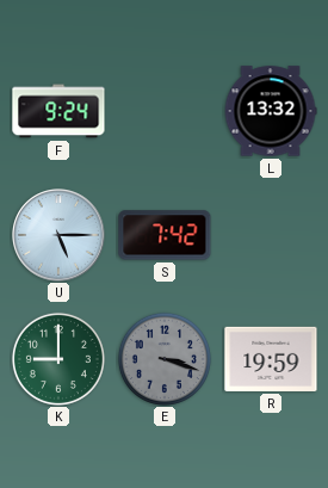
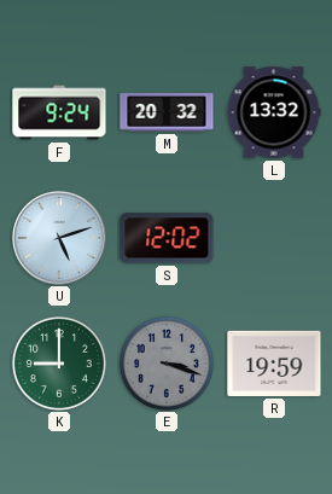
M: none -> 20:32
U: 5:15 -> 5:12
S: 7:42 -> 12:02
